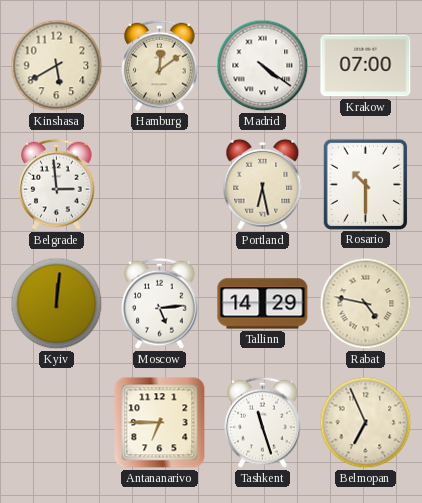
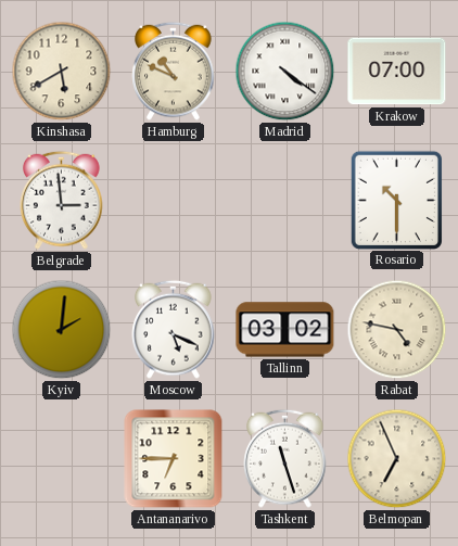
Hamburg: 12:09 -> 10:49
Portland: 6:28 -> none
Kyiv: 12:01 -> 2:01
Moscow: 5:14 -> 5:19
Tallinn: 14:29 -> 03:02
